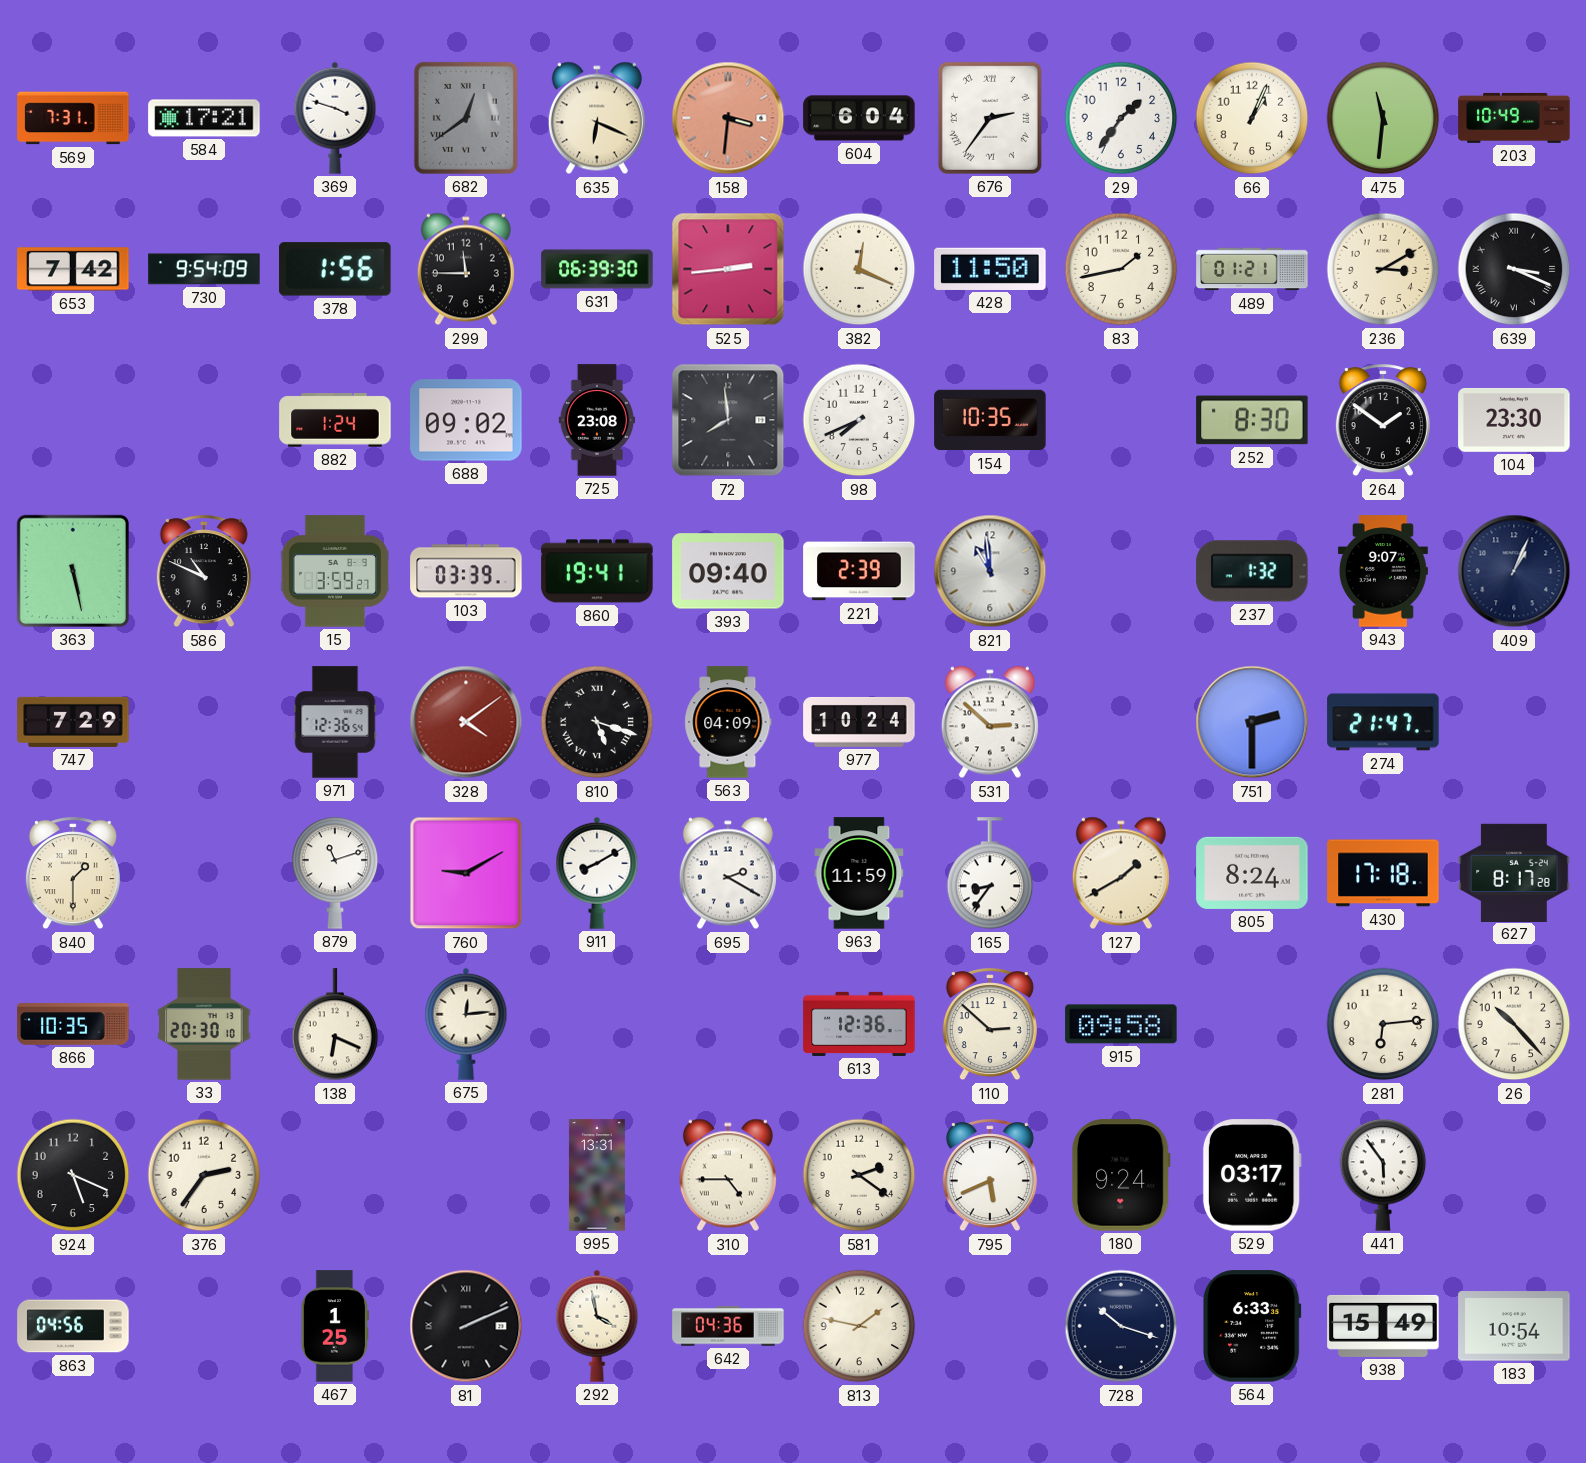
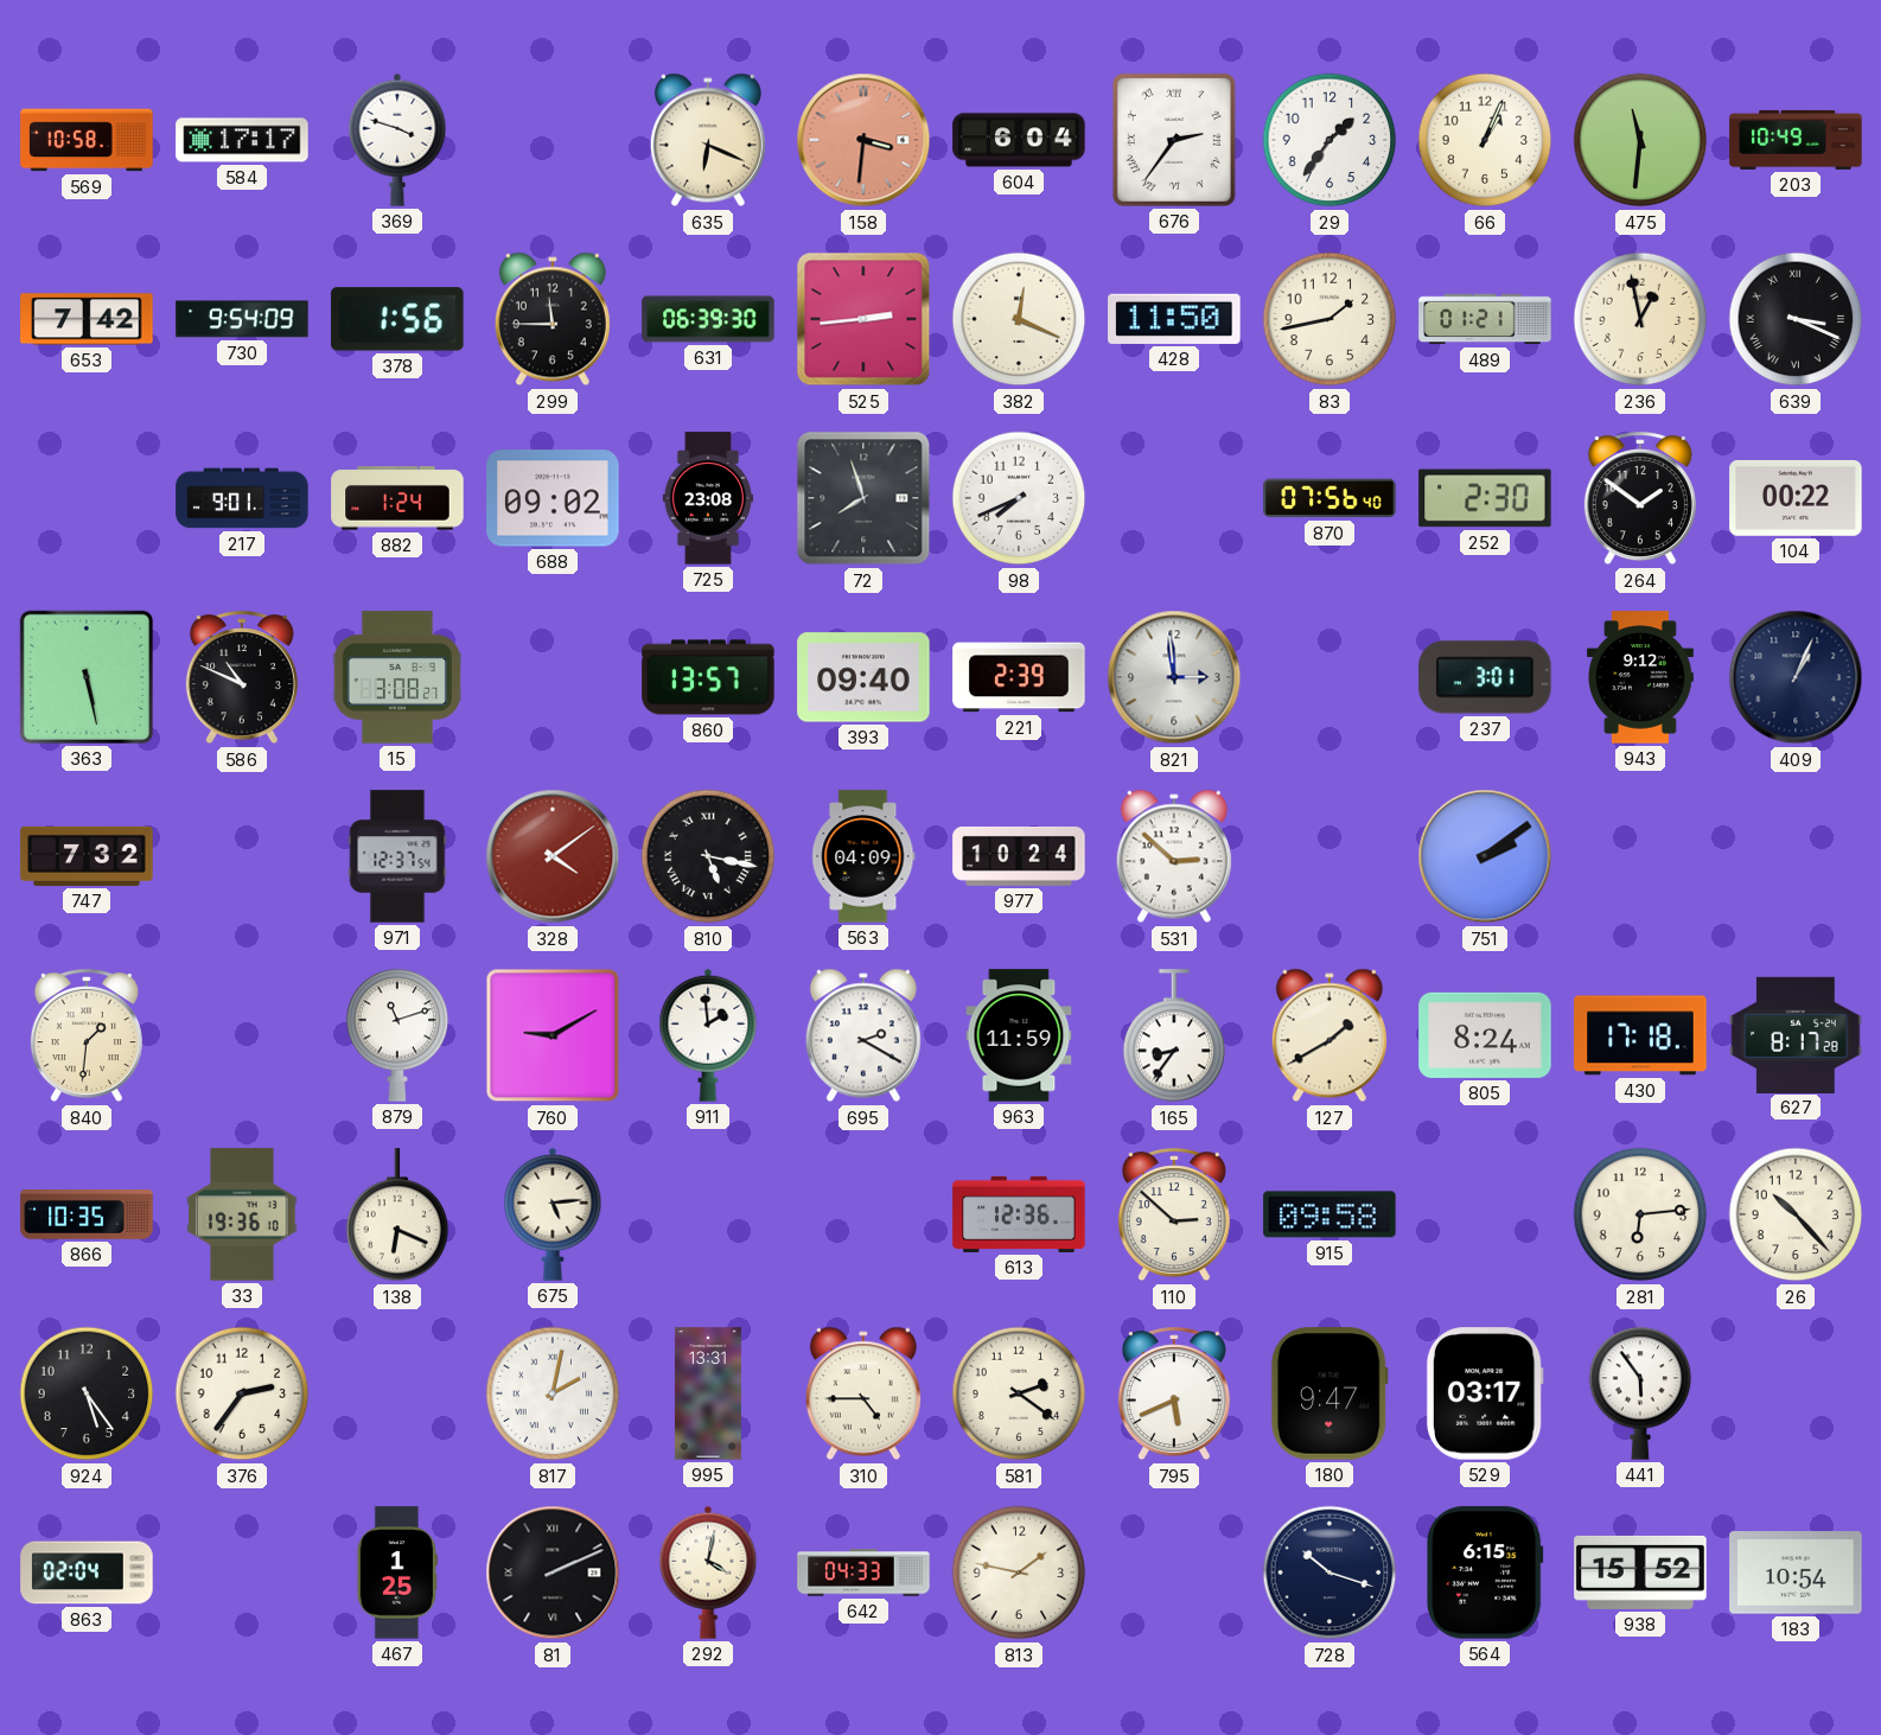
569: 7:31 -> 10:58
584: 17:21 -> 17:17
682: 12:39 -> none
236: 3:10 -> 12:58
217: none -> 9:01
72: 7:59 -> 7:57
154: 10:35 -> none
870: none -> 07:56
252: 8:30 -> 2:30
104: 23:30 -> 00:22
15: 3:59 -> 3:08
103: 03:39 -> none
860: 19:41 -> 13:57
821: 10:59 -> 2:59
237: 1:32 -> 3:01
943: 9:07 -> 9:12
747: 7:29 -> 7:32
971: 12:36 -> 12:37
810: 5:18 -> 5:17
751: 2:30 -> 2:09
274: 21:47 -> none
840: 1:30 -> 1:31
911: 8:10 -> 1:59
33: 20:30 -> 19:36
675: 12:14 -> 5:14
924: 5:19 -> 5:24
817: none -> 2:02
180: 9:24 -> 9:47
863: 04:56 -> 02:04
292: 3:58 -> 4:02
642: 04:36 -> 04:33
564: 6:33 -> 6:15
938: 15:49 -> 15:52
